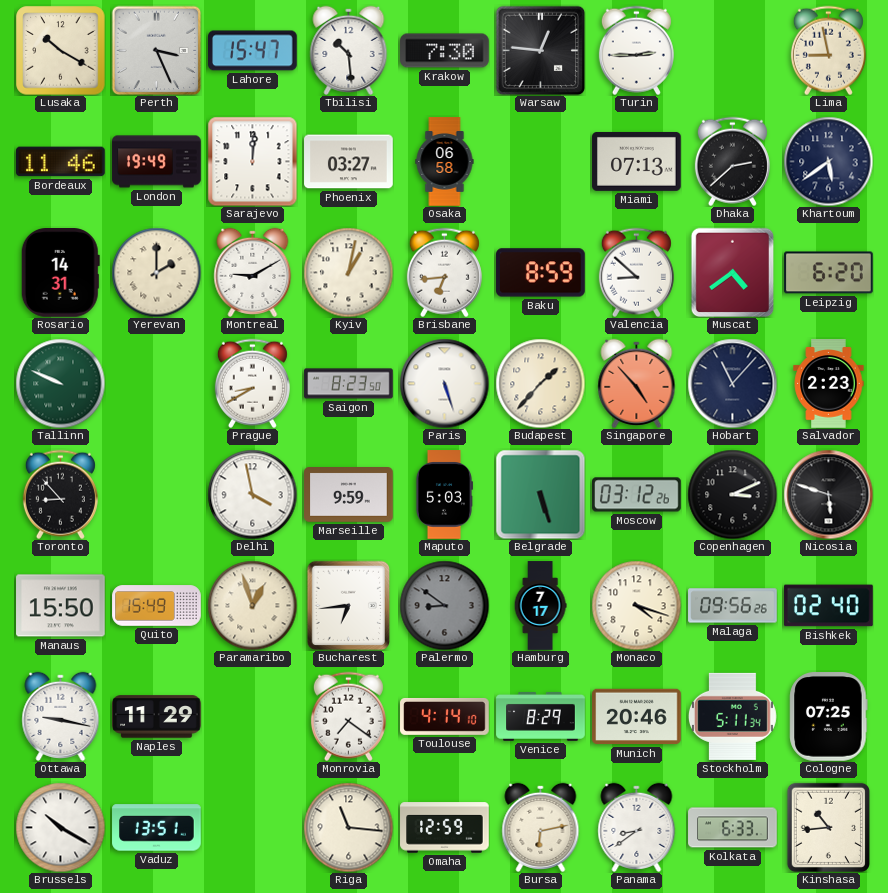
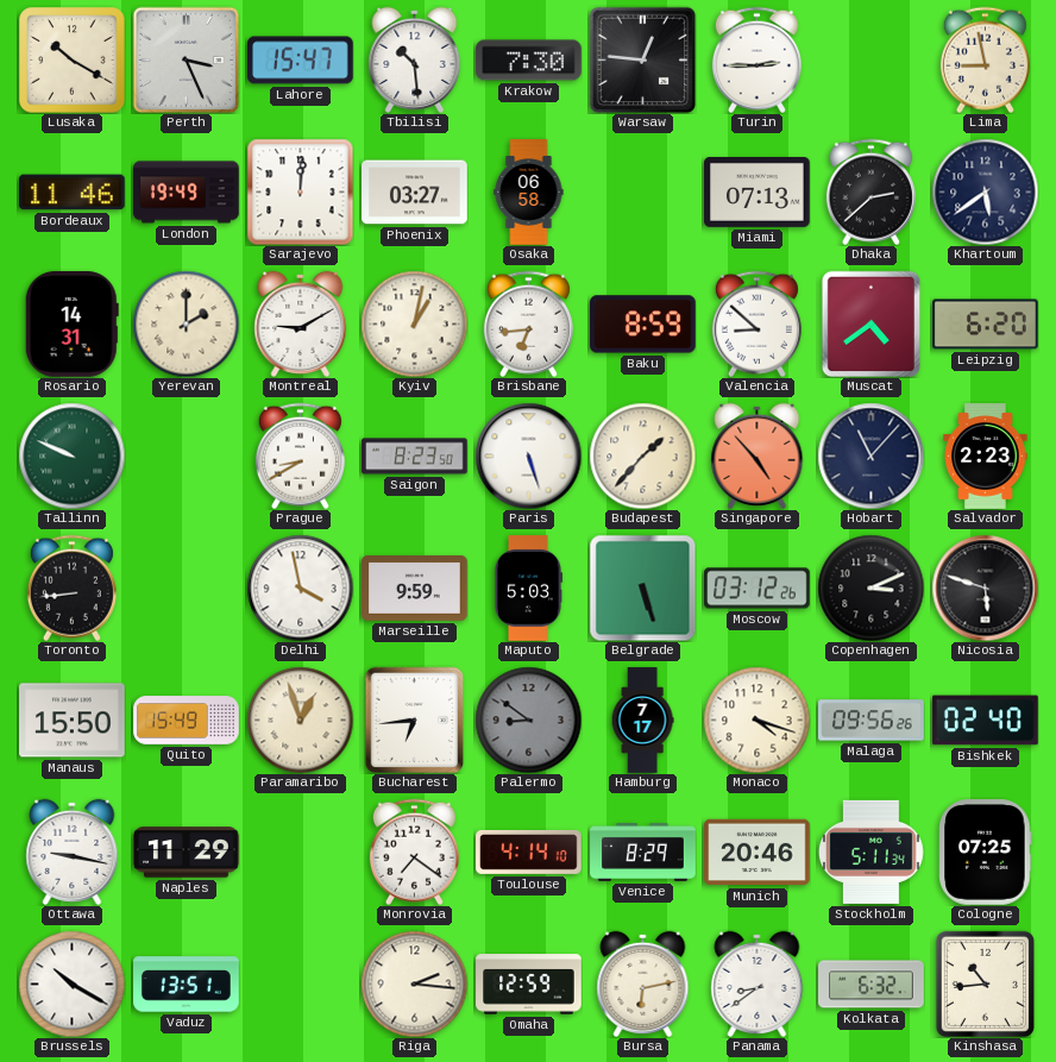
Toronto: 8:53 -> 8:44
Riga: 11:16 -> 2:16
Kolkata: 6:33 -> 6:32
